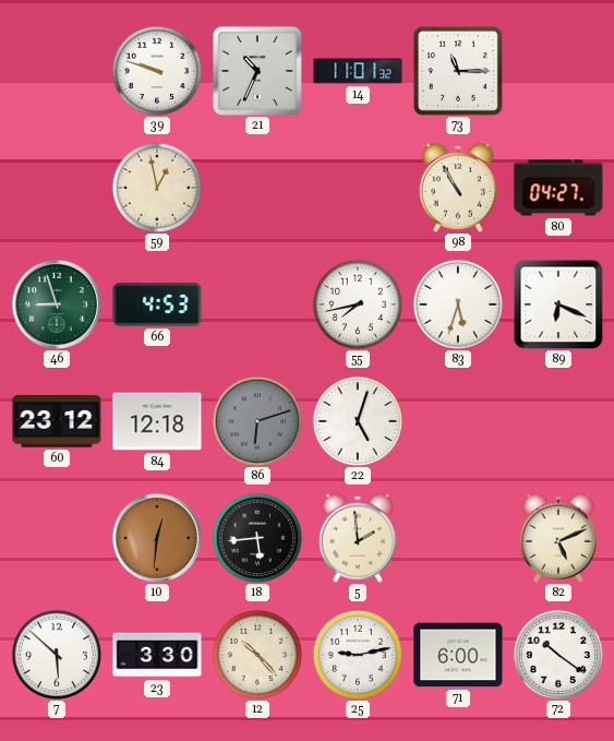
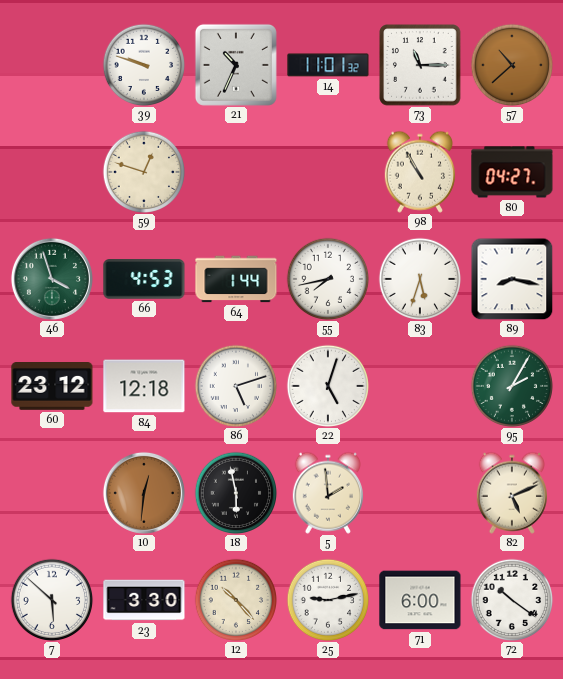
57: none -> 10:38
59: 12:58 -> 12:48
46: 8:57 -> 3:57
64: none -> 1:44
89: 6:19 -> 8:17
86: 6:12 -> 5:12
86 dial: grey -> white
95: none -> 2:05
18: 5:44 -> 5:58
